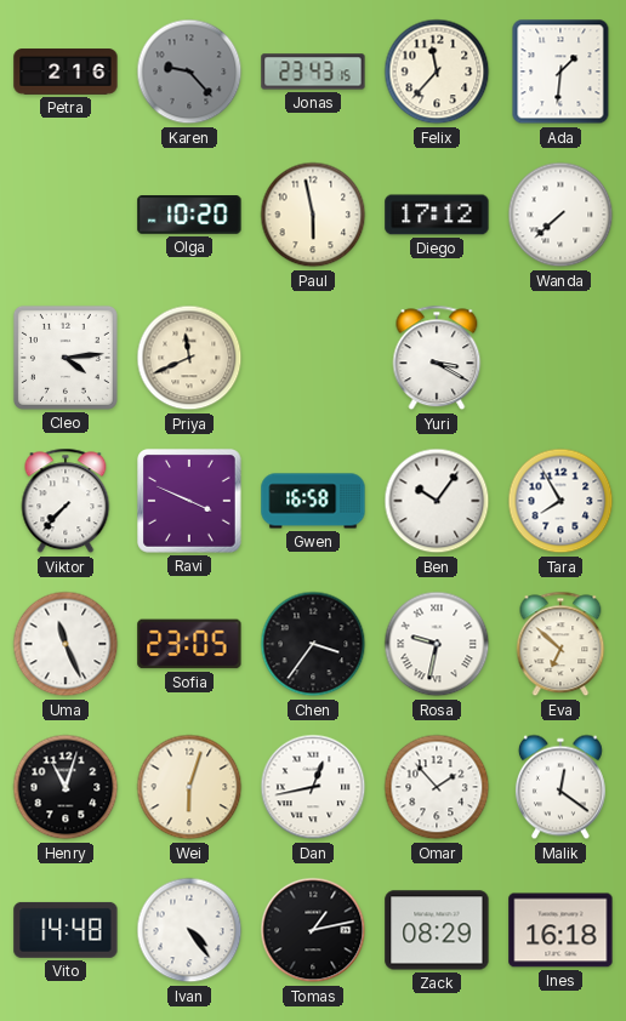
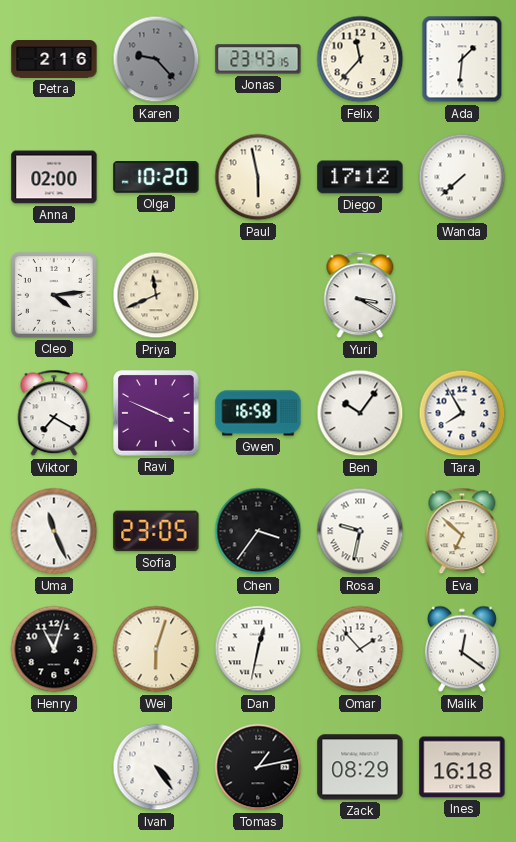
Anna: none -> 02:00
Viktor: 7:37 -> 7:20
Dan: 12:43 -> 12:32
Vito: 14:48 -> none
